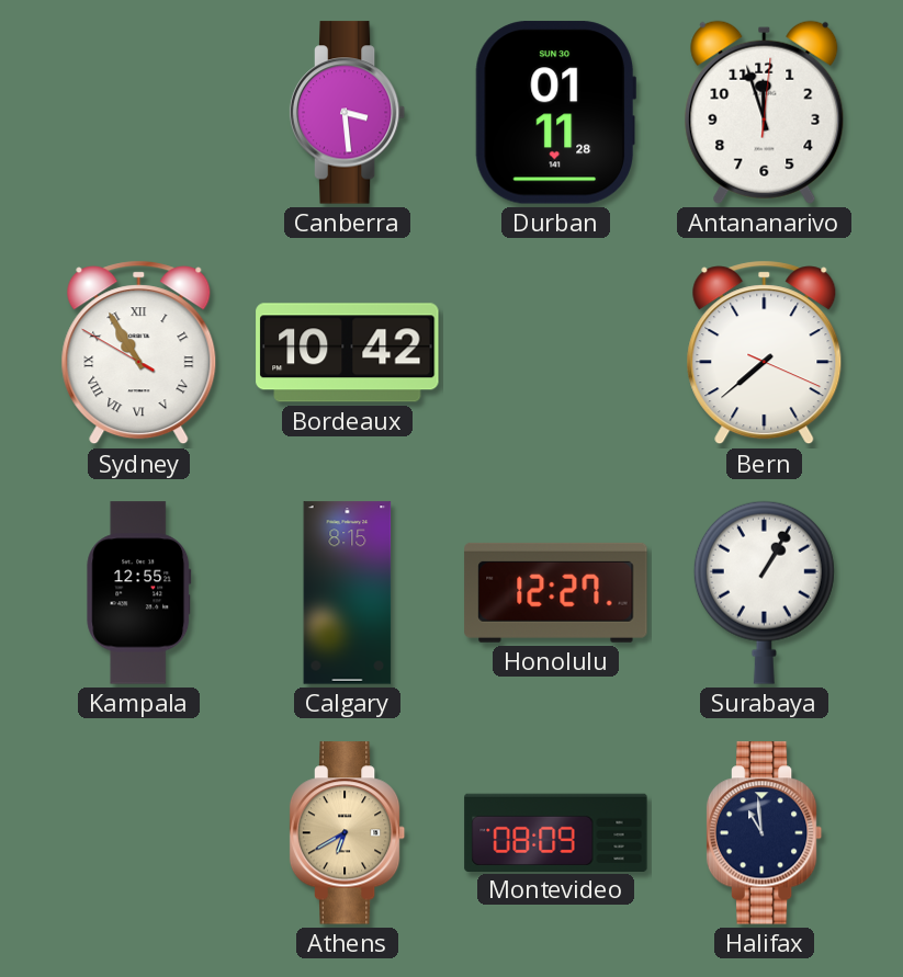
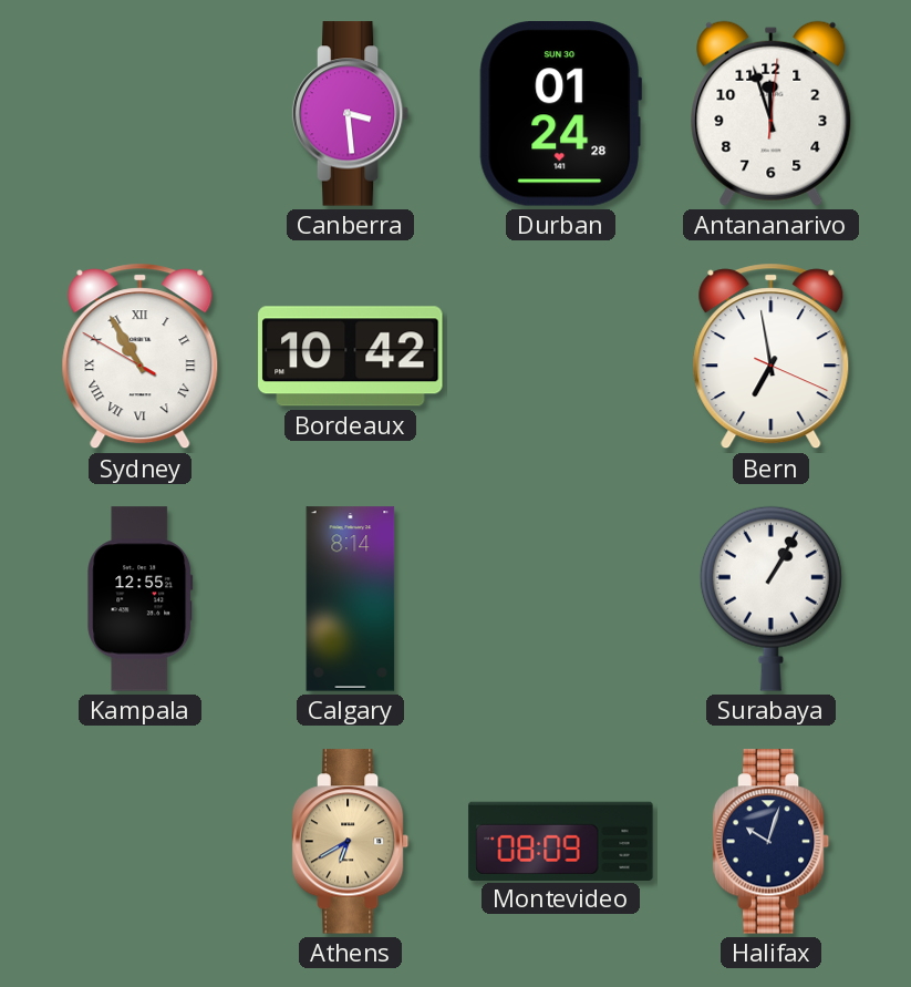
Durban: 01:11 -> 01:24
Bern: 7:38 -> 6:58
Calgary: 8:15 -> 8:14
Honolulu: 12:27 -> none
Halifax: 10:59 -> 10:03
